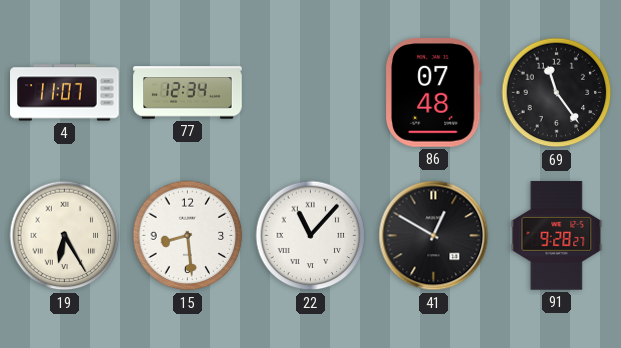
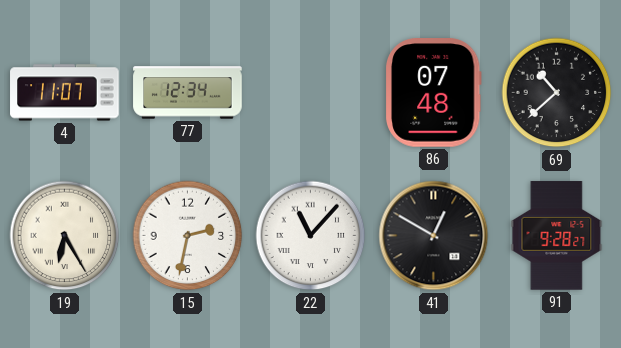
69: 11:24 -> 10:38
15: 8:29 -> 2:32
